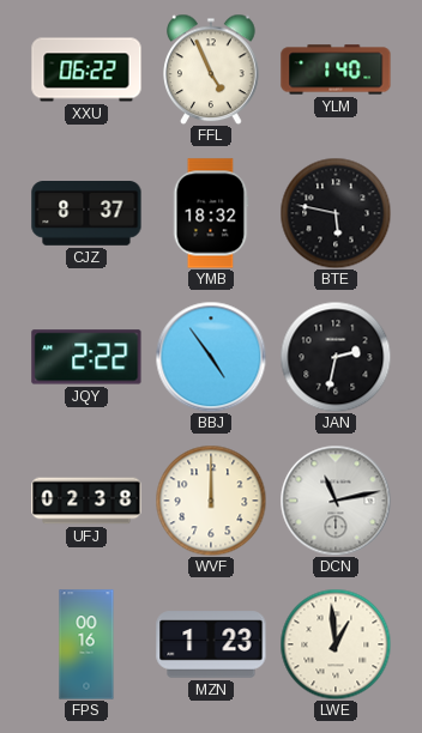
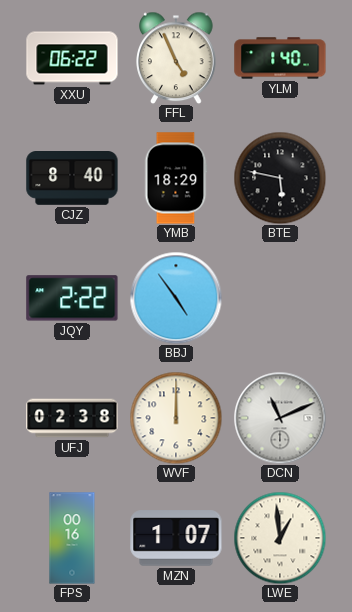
CJZ: 8:37 -> 8:40
YMB: 18:32 -> 18:29
JAN: 2:32 -> none
DCN: 11:13 -> 11:11
MZN: 1:23 -> 1:07
